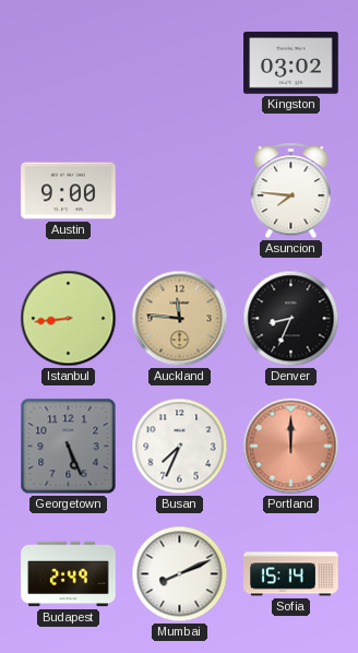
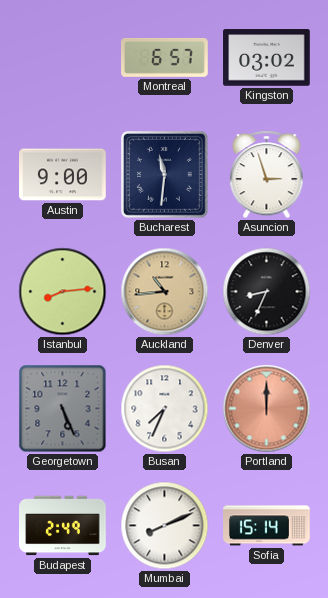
Montreal: none -> 6:57
Bucharest: none -> 11:31
Asuncion: 7:46 -> 2:57
Istanbul: 8:44 -> 8:14
Auckland: 11:46 -> 10:44
